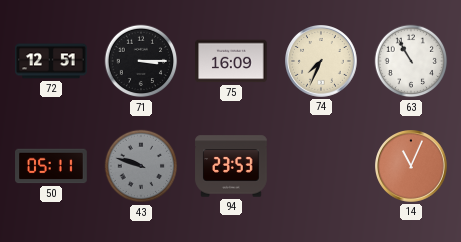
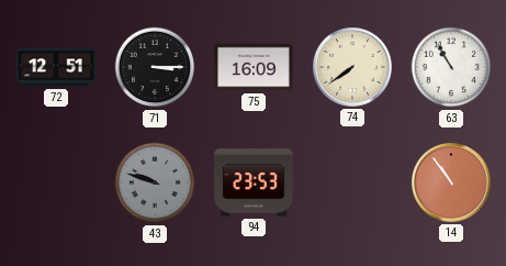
74: 7:34 -> 7:39
50: 05:11 -> none
14: 11:04 -> 10:54
